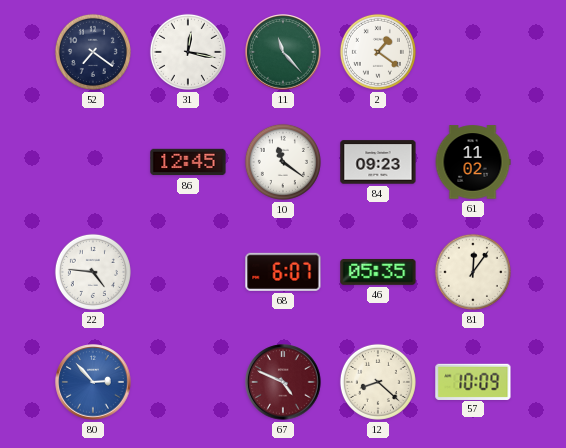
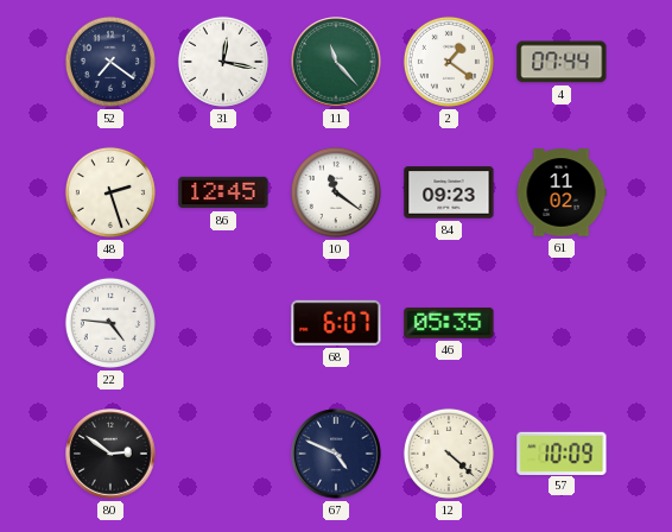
4: none -> 07:44
48: none -> 2:27
81: 12:06 -> none
80: 2:53 -> 2:51
80 dial: blue -> black
67 dial: burgundy -> navy
12: 8:22 -> 4:22
